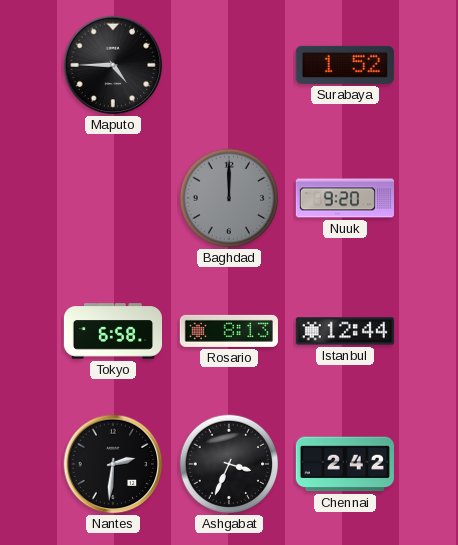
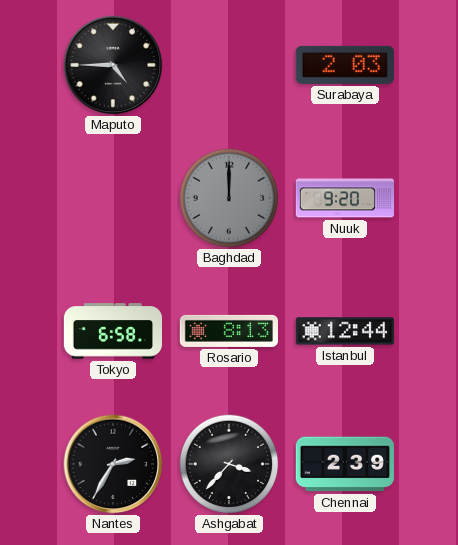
Surabaya: 1:52 -> 2:03
Nantes: 2:31 -> 2:35
Ashgabat: 3:34 -> 3:37
Chennai: 2:42 -> 2:39
